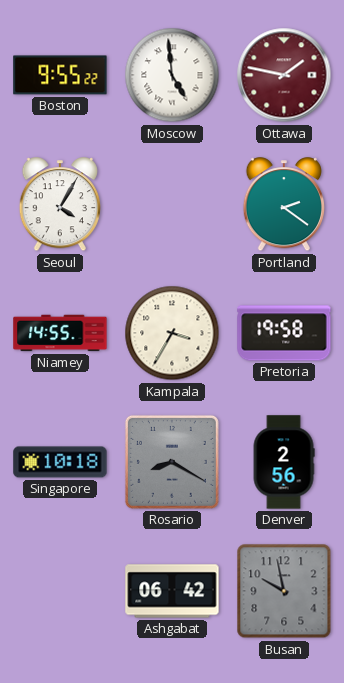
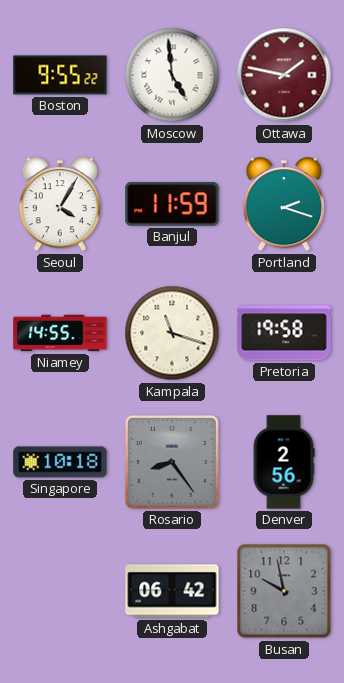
Banjul: none -> 11:59
Portland: 2:21 -> 2:18
Kampala: 3:35 -> 11:18
Rosario: 8:20 -> 8:24
